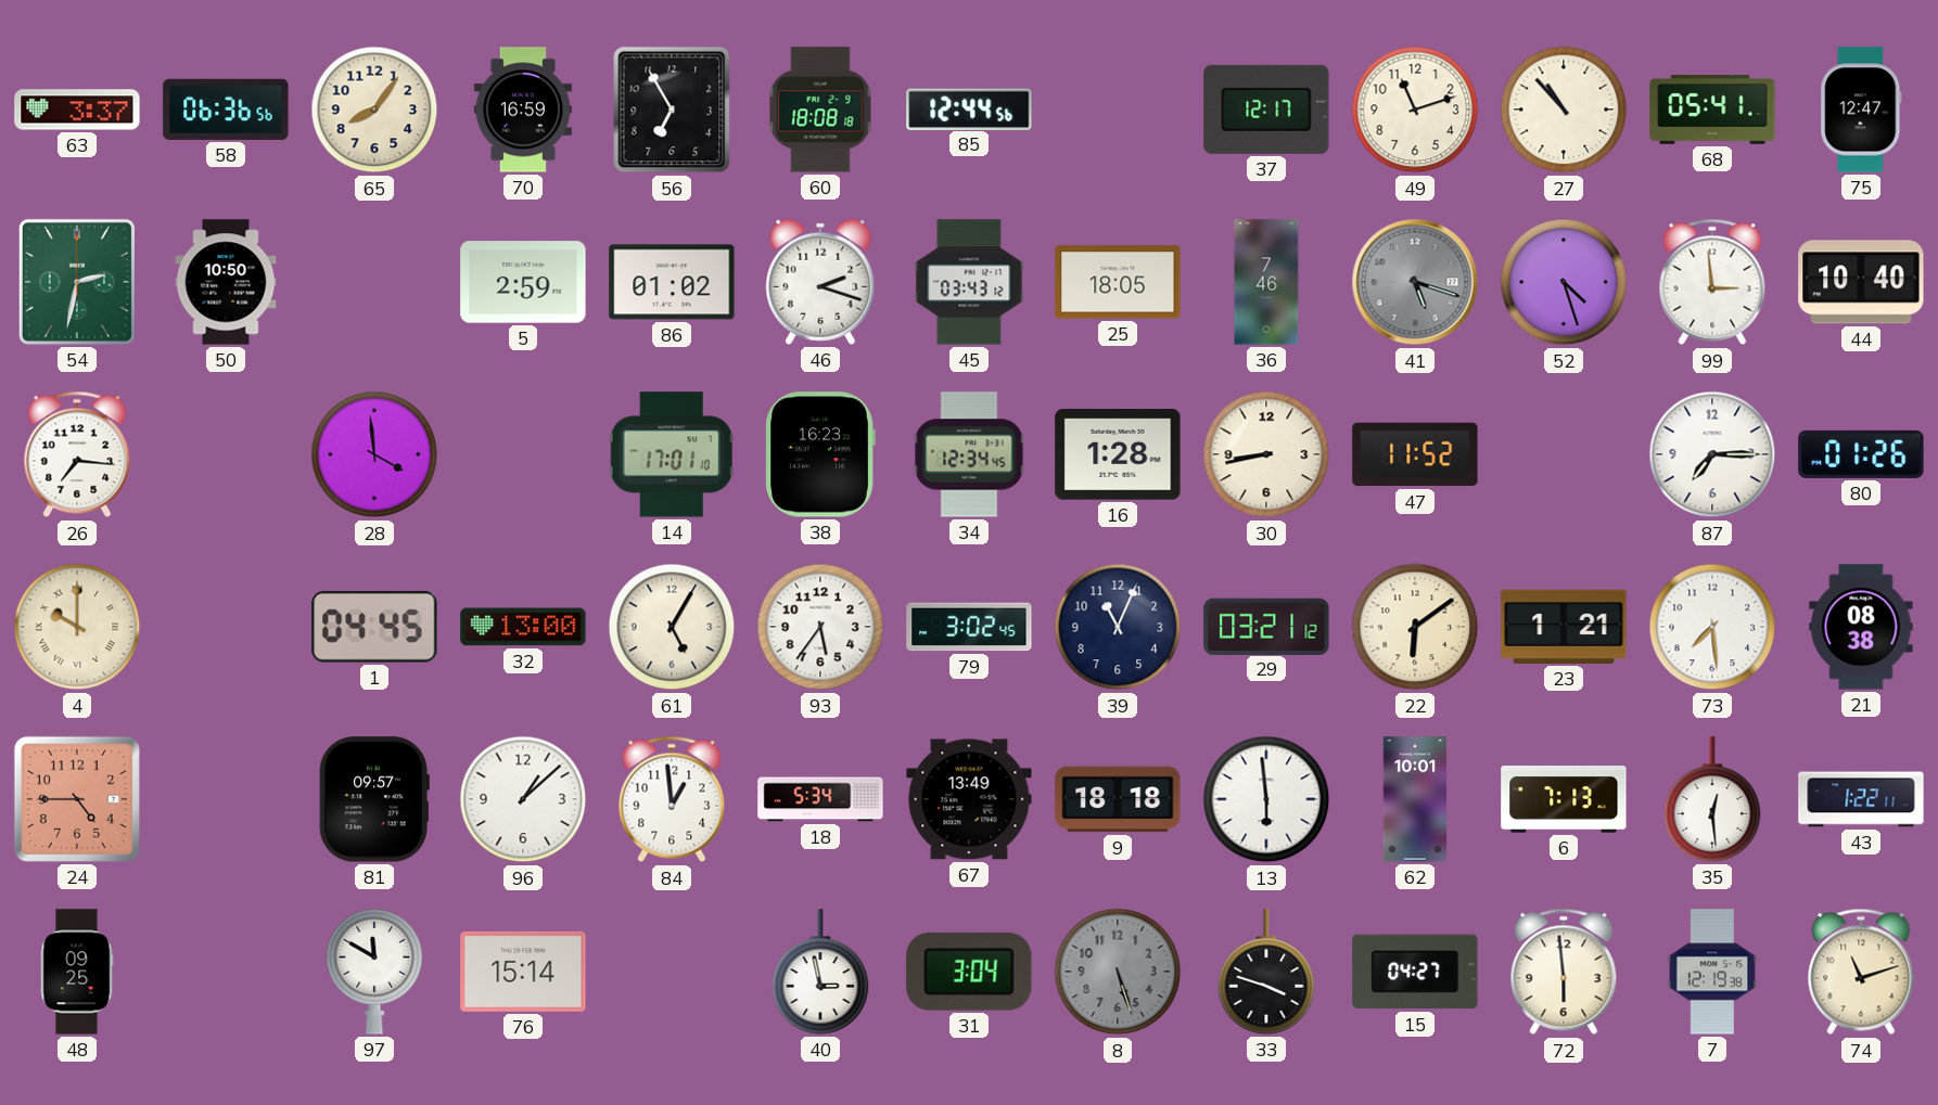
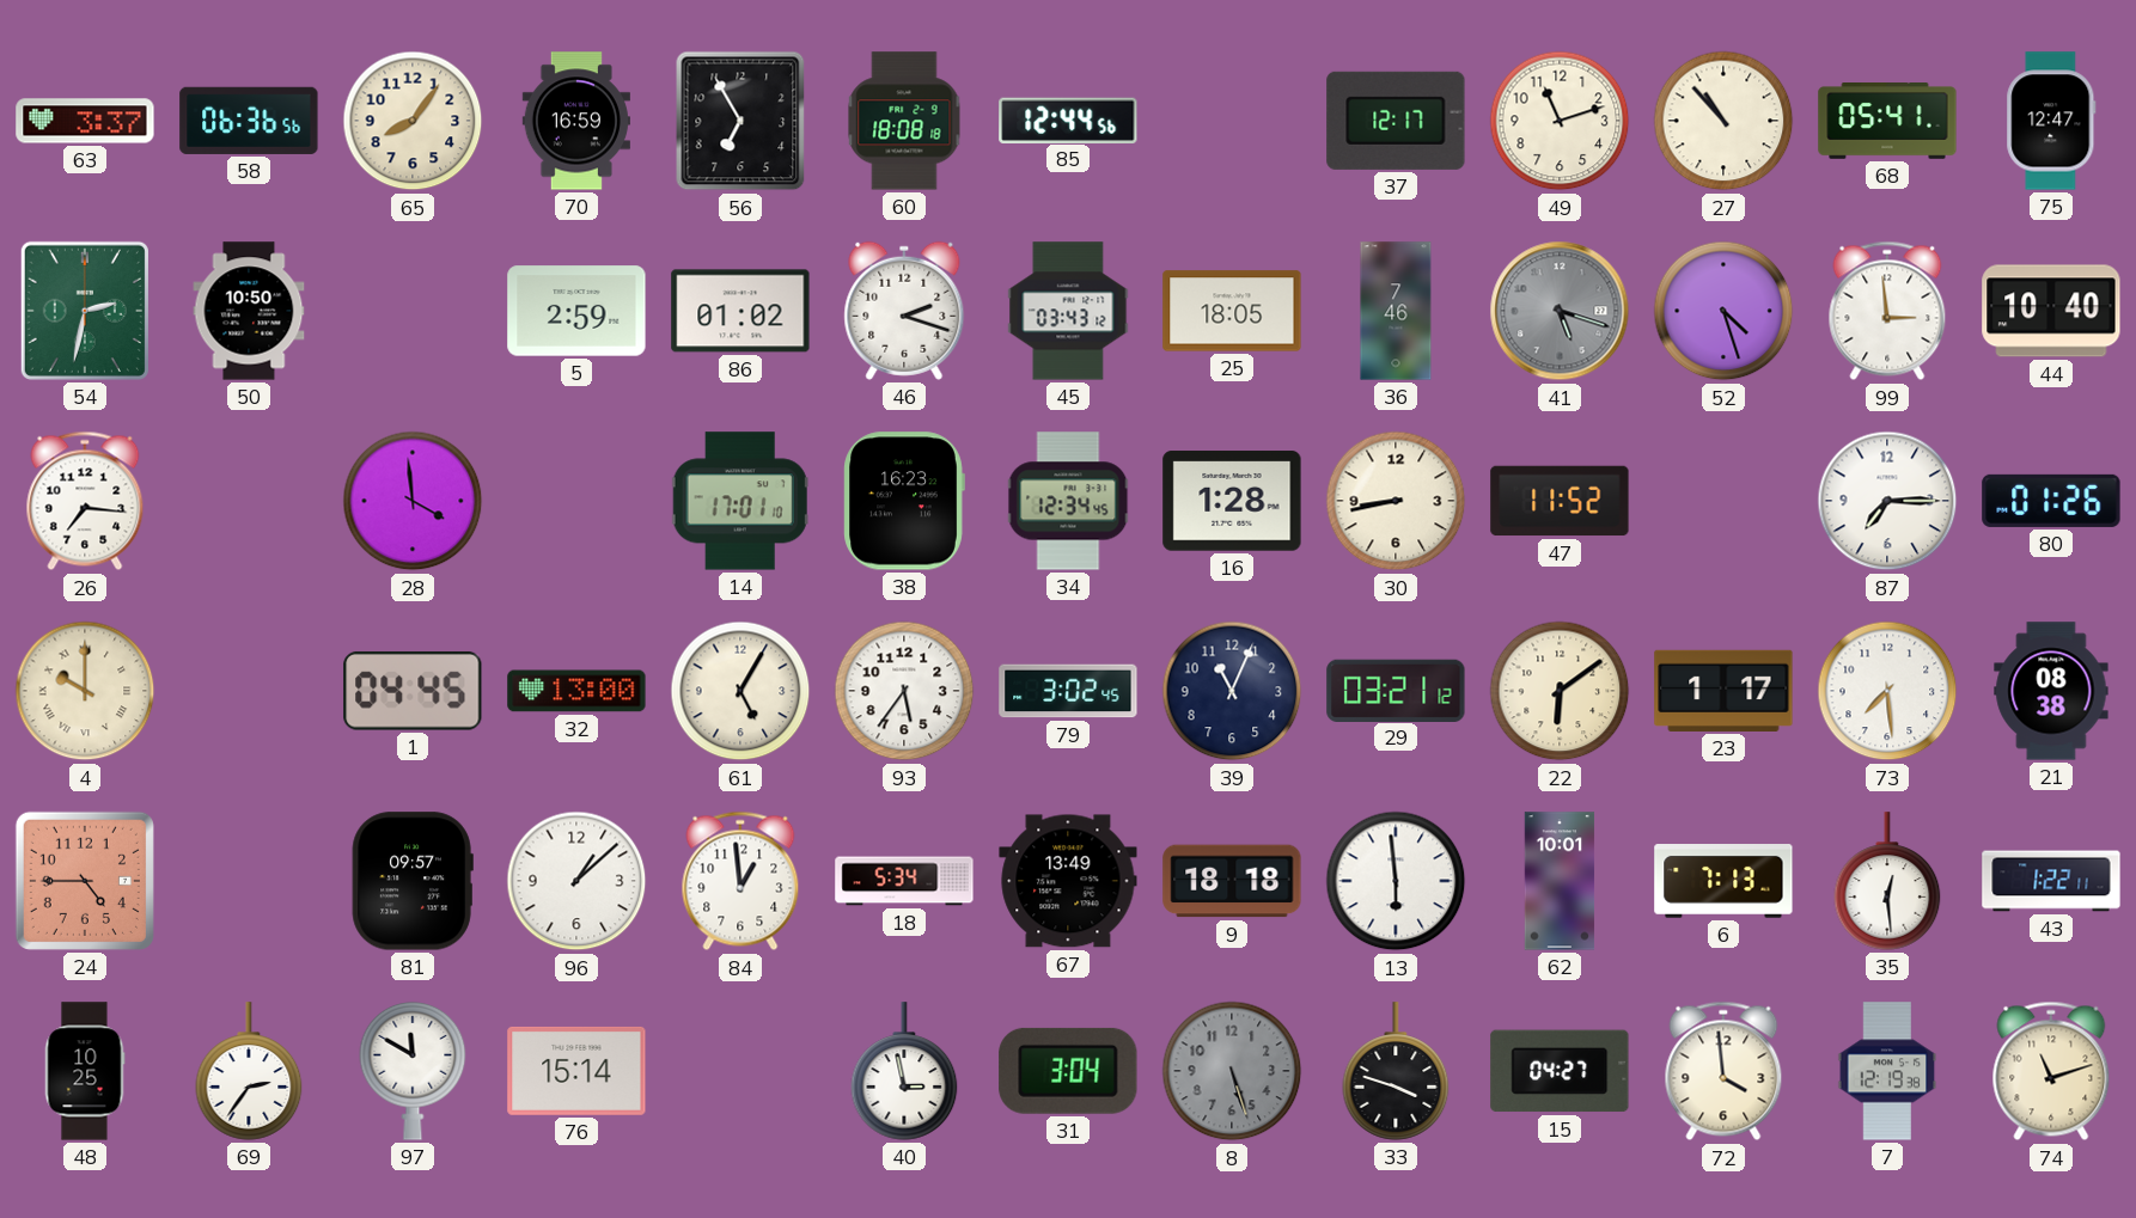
23: 1:21 -> 1:17
48: 09:25 -> 10:25
69: none -> 2:36
72: 5:59 -> 3:59
